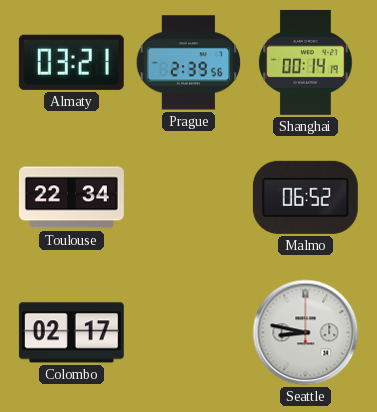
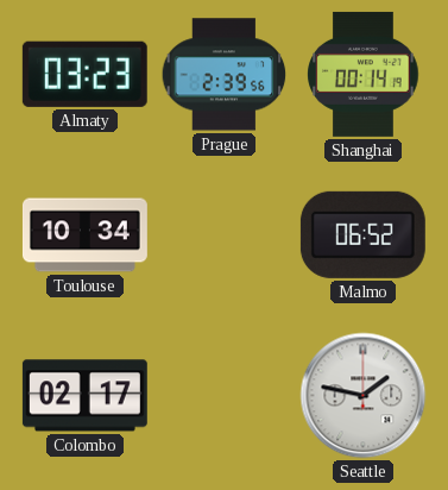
Almaty: 03:21 -> 03:23
Toulouse: 22:34 -> 10:34
Seattle: 8:47 -> 1:47
